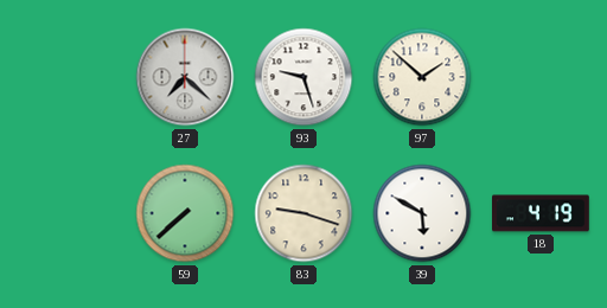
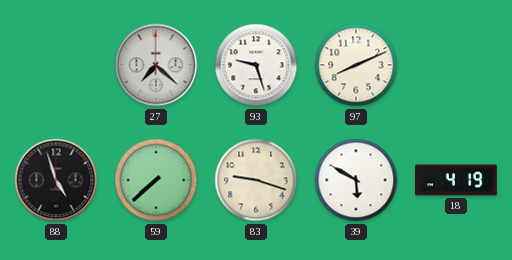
97: 1:52 -> 8:11
88: none -> 4:57
